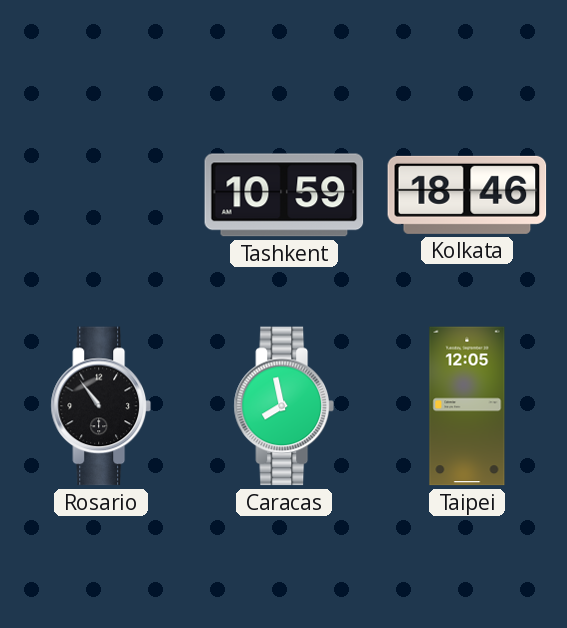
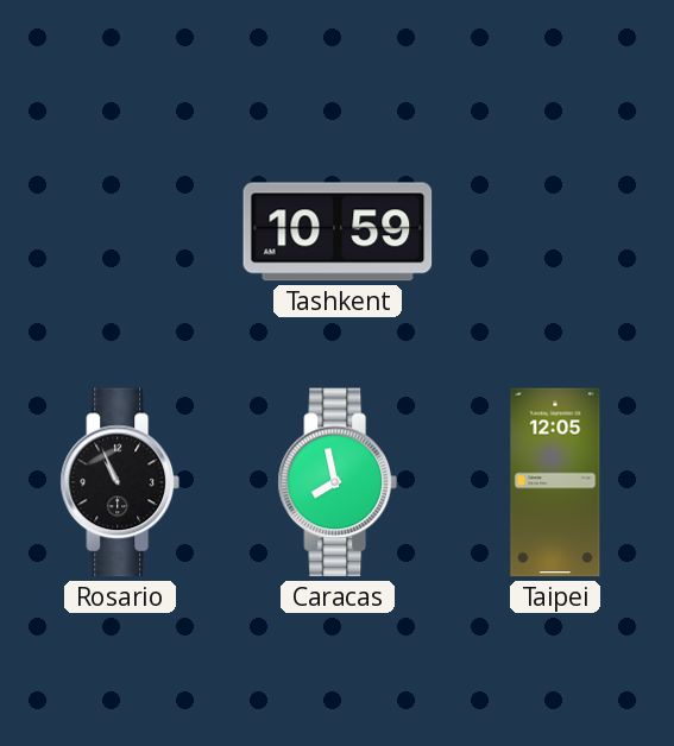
Kolkata: 18:46 -> none
Rosario: 10:54 -> 10:56
